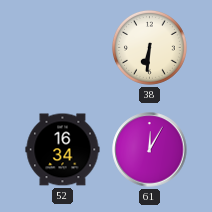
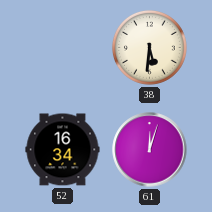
38: 6:31 -> 5:31
61: 12:05 -> 12:03
